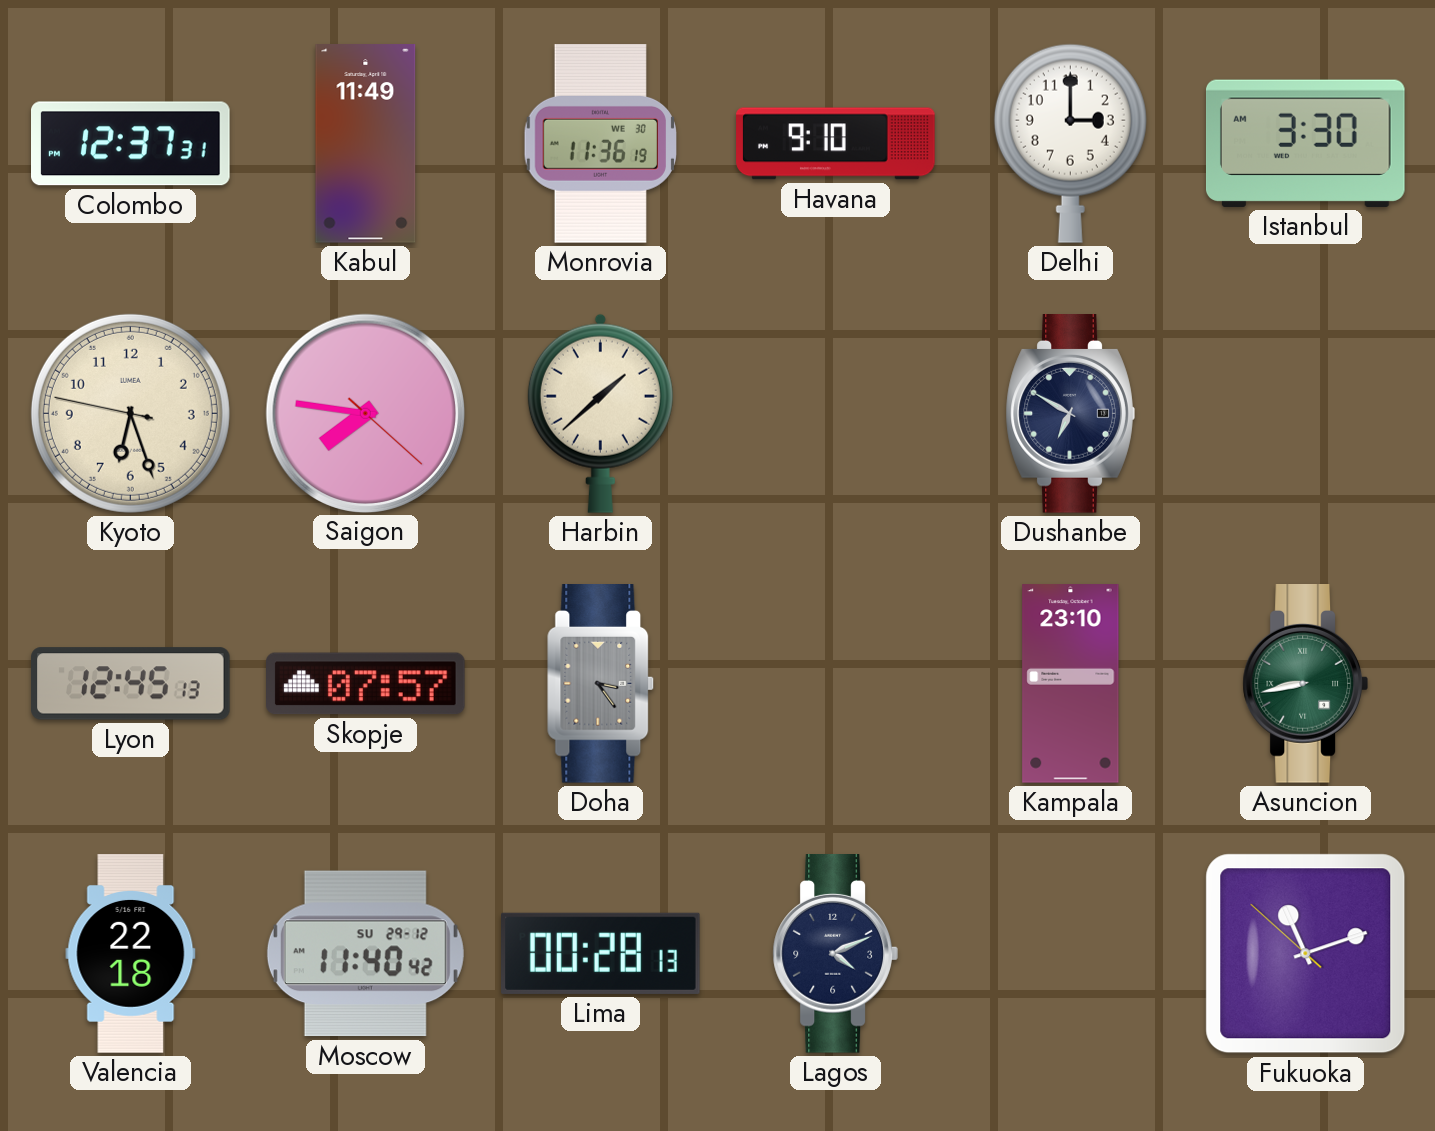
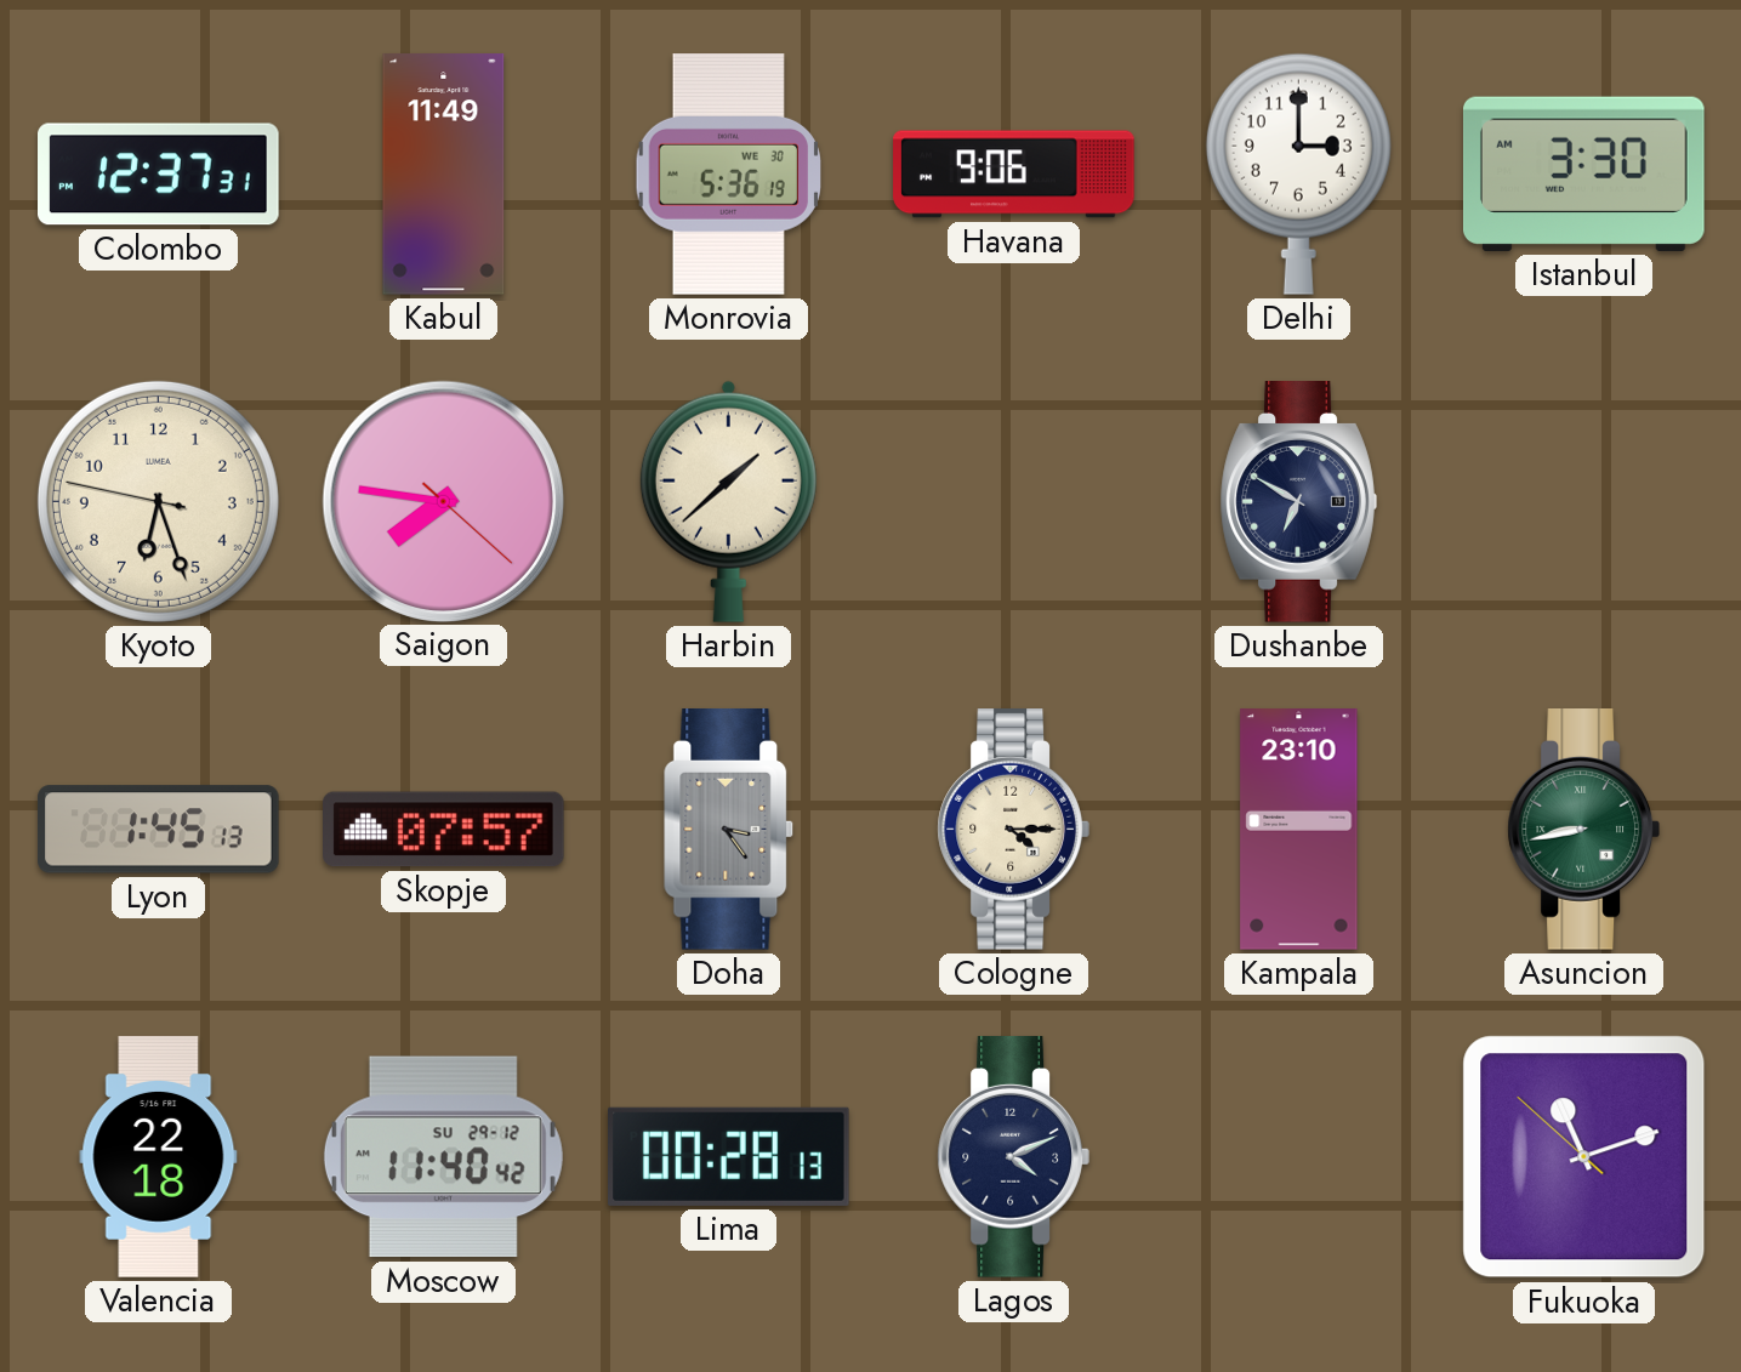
Monrovia: 11:36 -> 5:36
Havana: 9:10 -> 9:06
Lyon: 12:45 -> 1:45
Cologne: none -> 4:15
